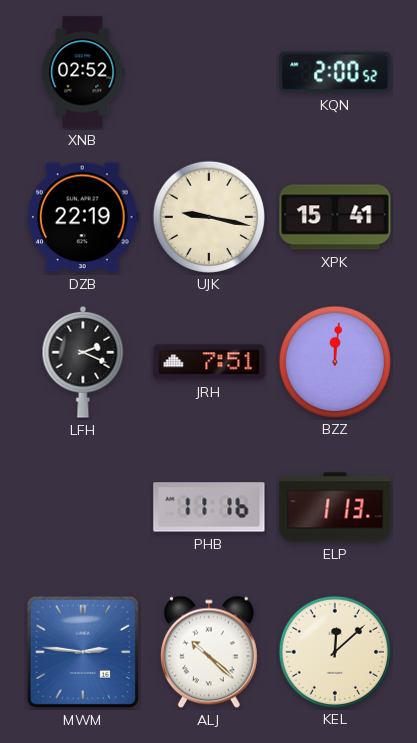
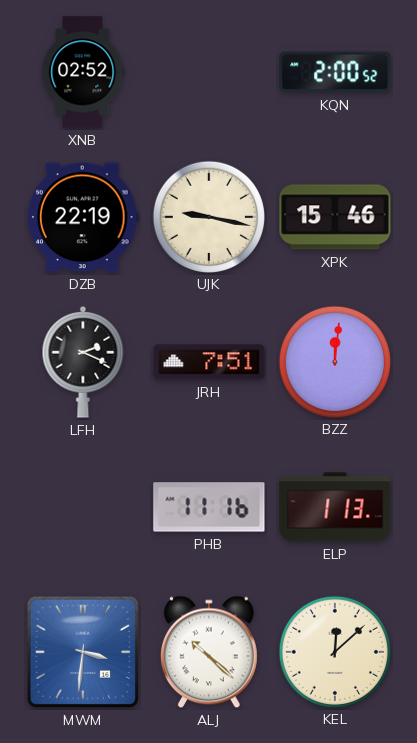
XPK: 15:41 -> 15:46
MWM: 2:46 -> 3:31
